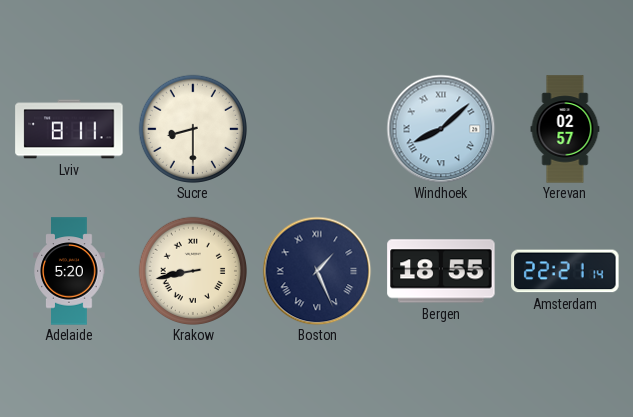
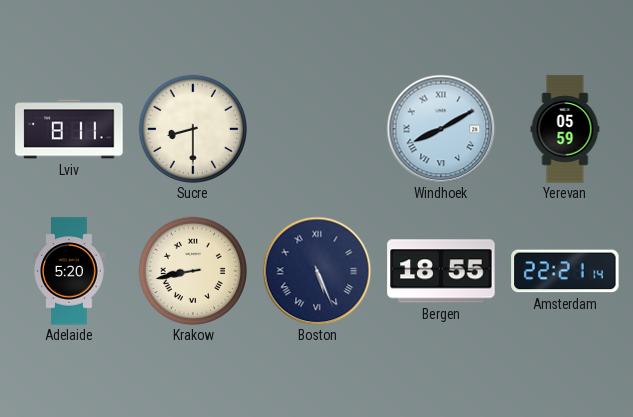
Windhoek: 8:08 -> 8:10
Yerevan: 02:57 -> 05:59
Boston: 1:26 -> 5:26
